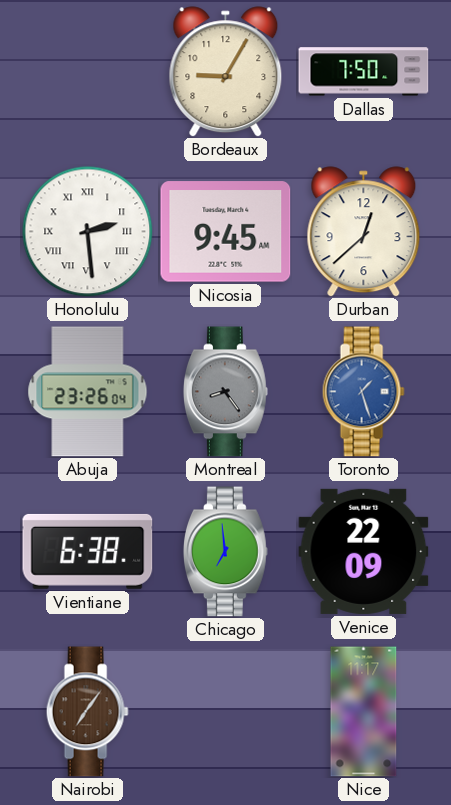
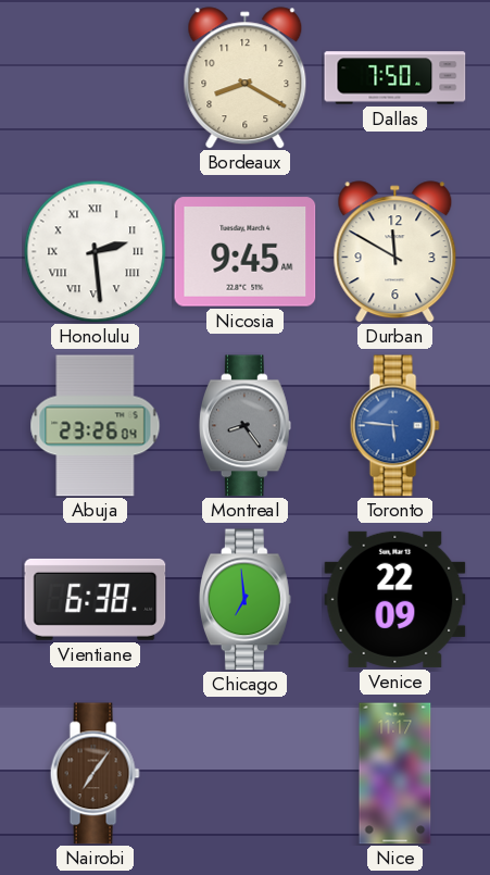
Bordeaux: 9:05 -> 8:20
Durban: 12:38 -> 11:50
Toronto: 1:27 -> 5:46
